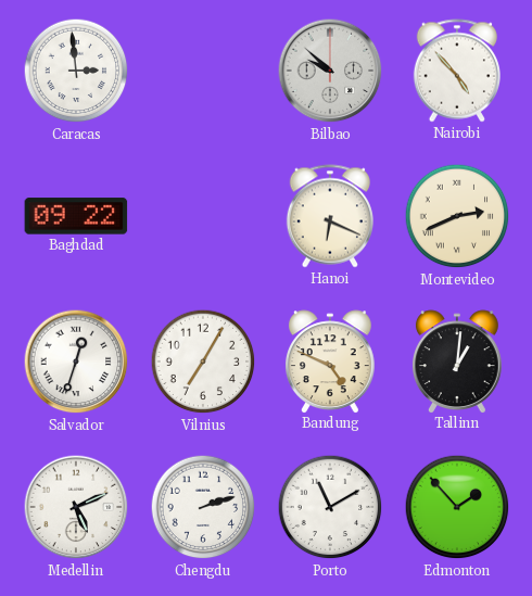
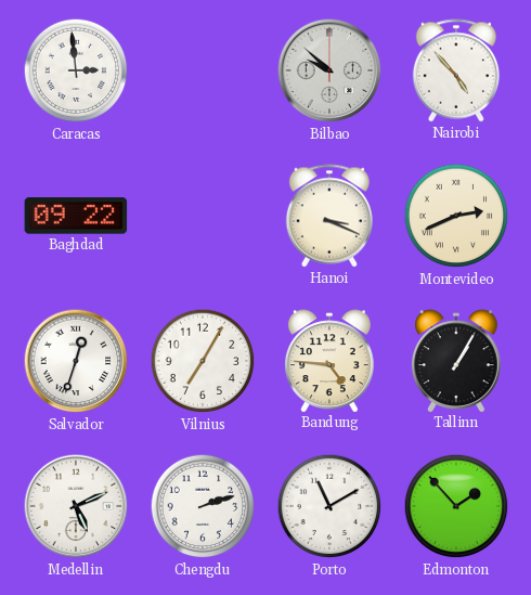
Hanoi: 6:19 -> 3:19
Bandung: 4:49 -> 4:46
Tallinn: 1:01 -> 1:05
